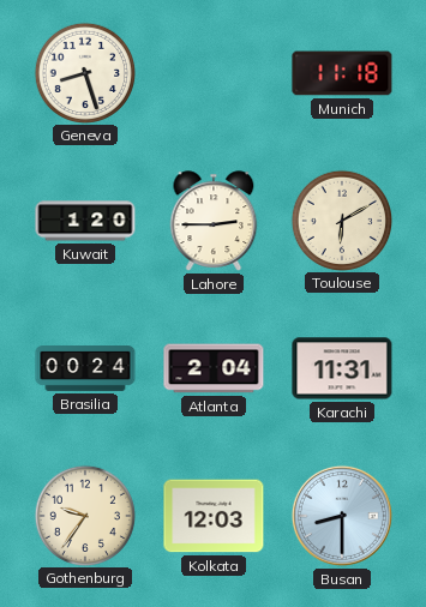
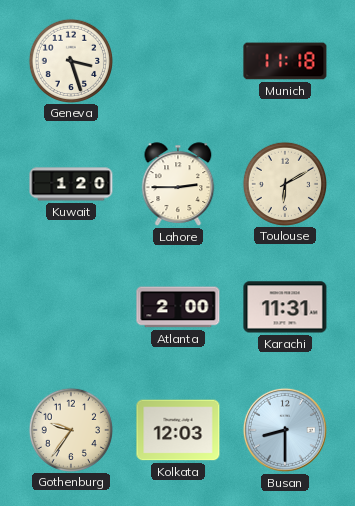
Geneva: 8:27 -> 3:27
Brasilia: 00:24 -> none
Atlanta: 2:04 -> 2:00
